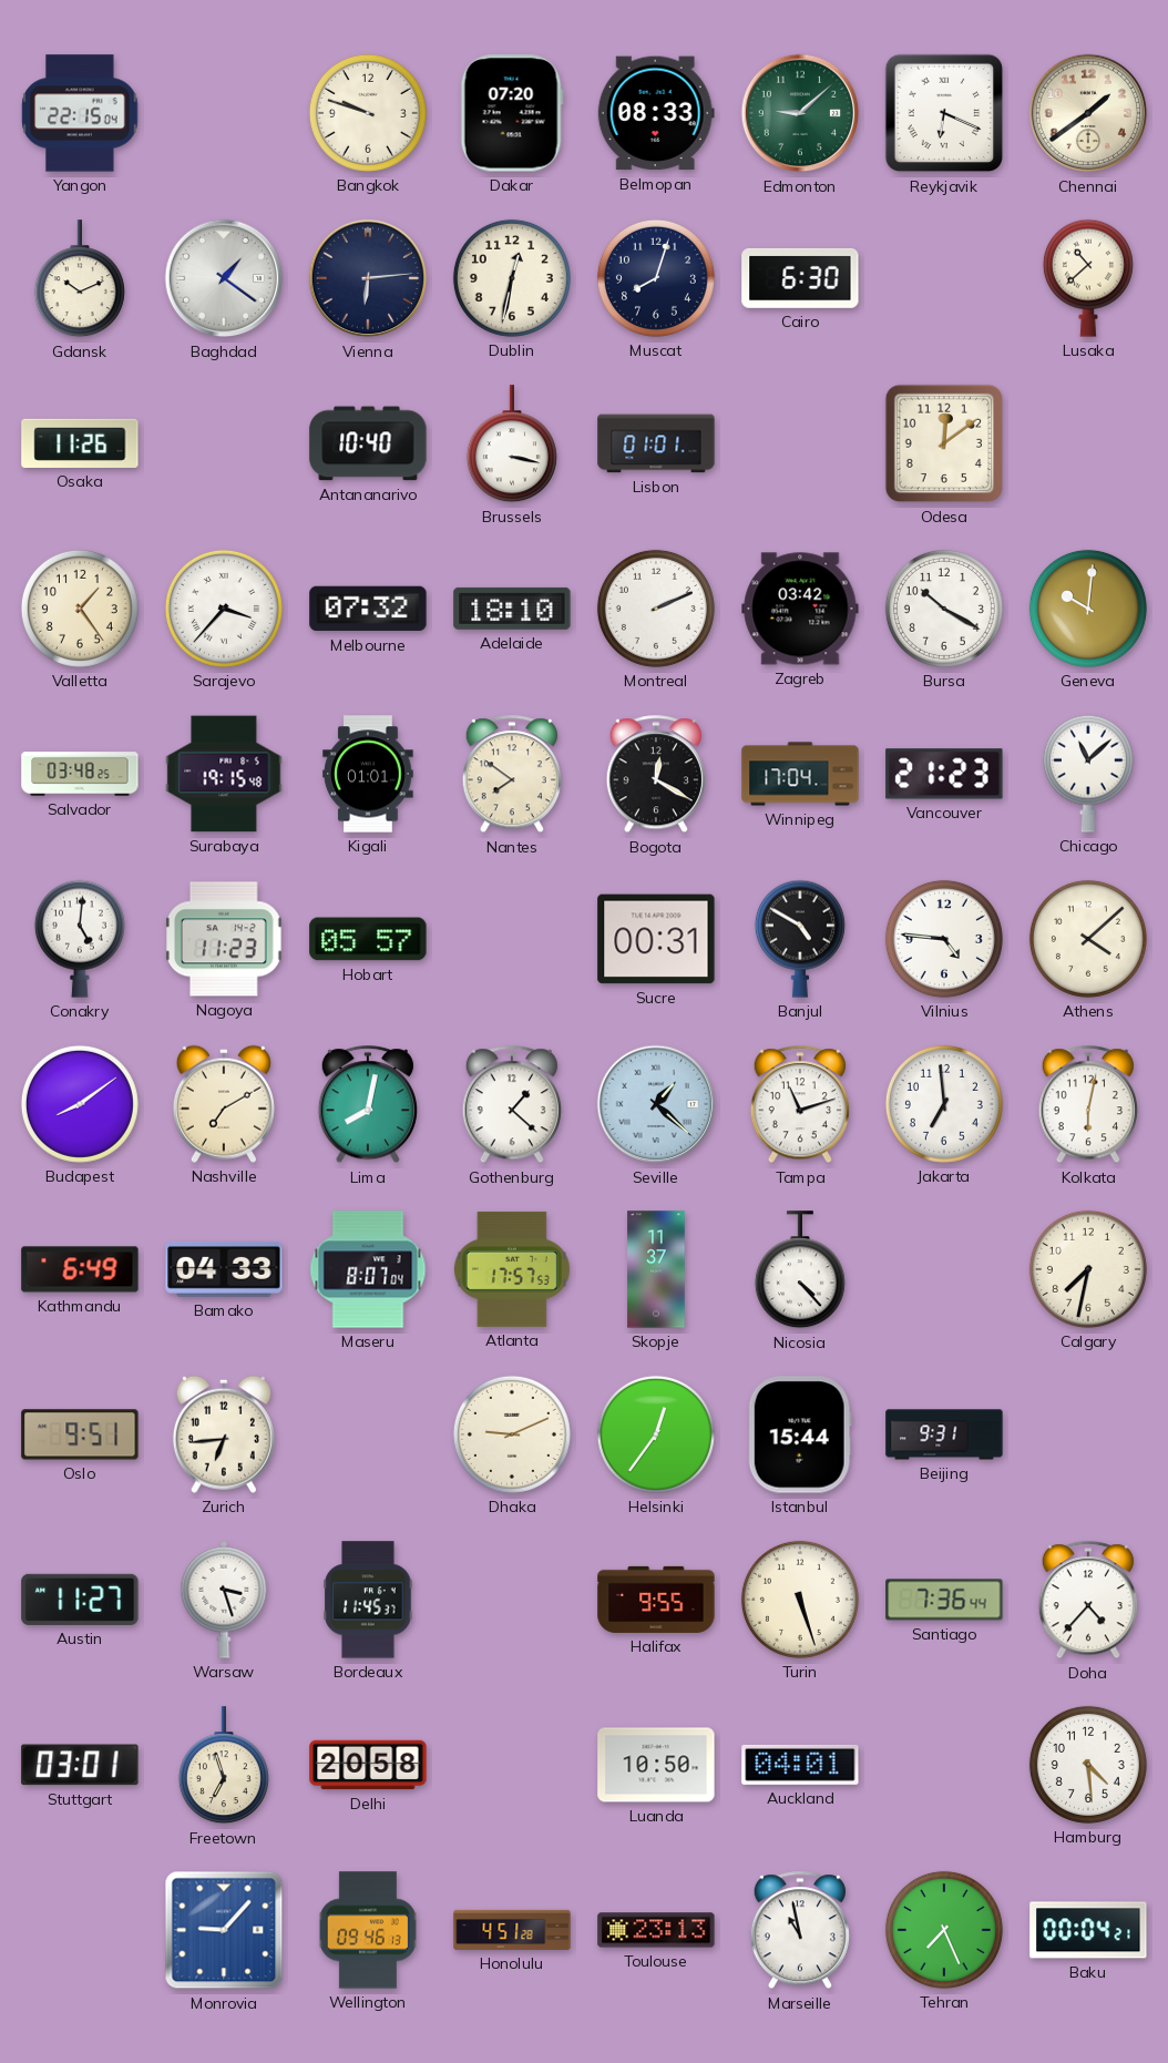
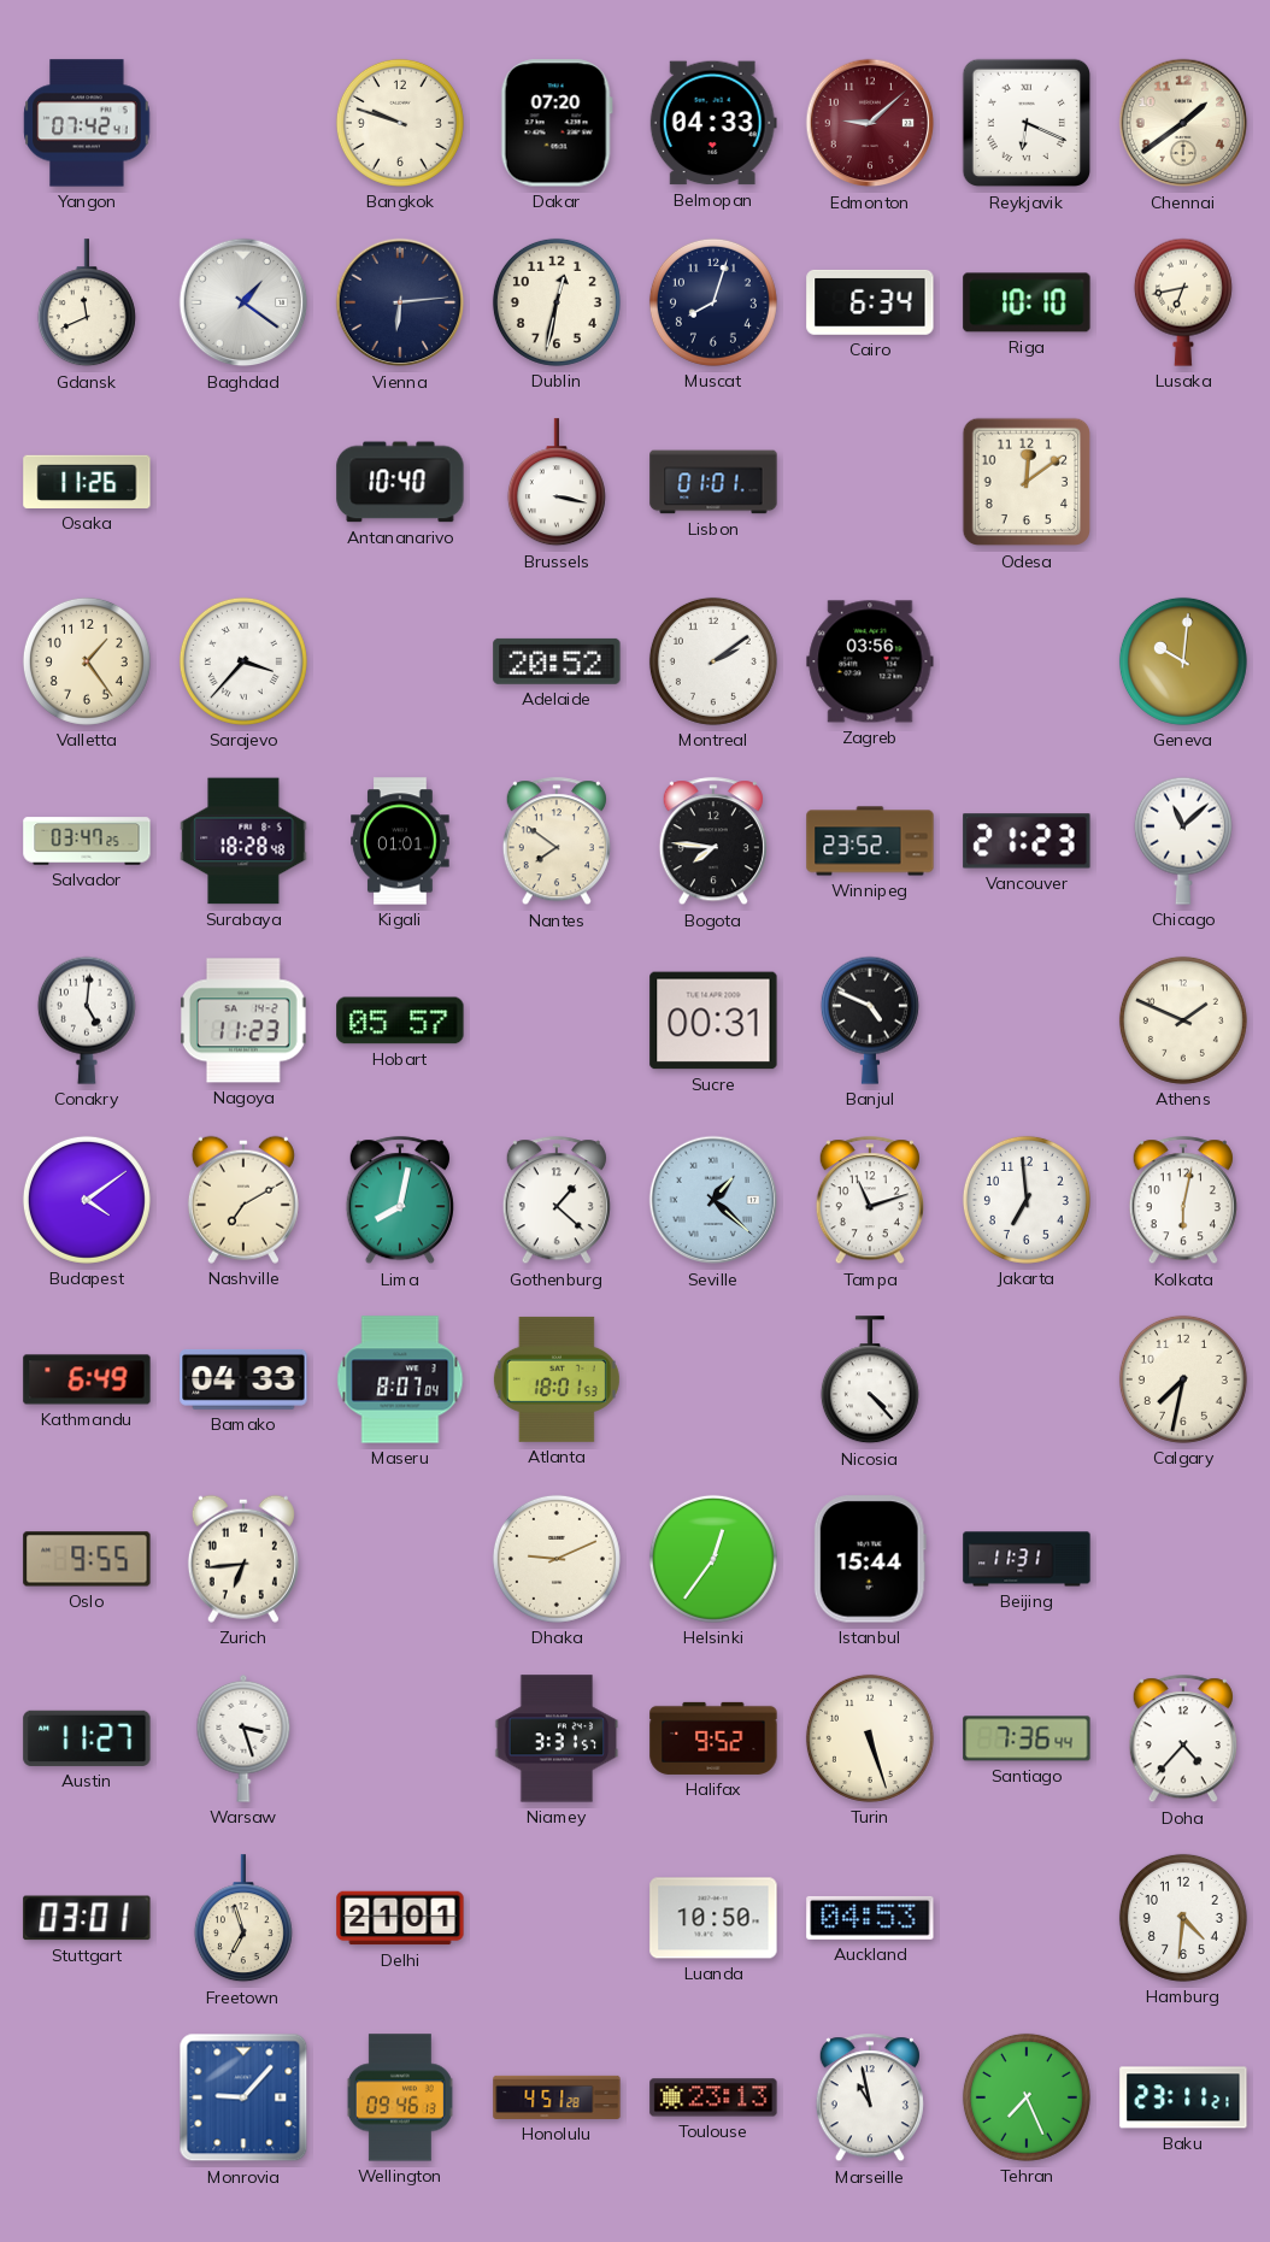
Yangon: 22:15 -> 07:42
Belmopan: 08:33 -> 04:33
Edmonton dial: green -> burgundy
Gdansk: 10:11 -> 11:41
Cairo: 6:30 -> 6:34
Riga: none -> 10:10
Lusaka: 10:38 -> 6:43
Melbourne: 07:32 -> none
Adelaide: 18:10 -> 20:52
Montreal: 2:11 -> 2:09
Zagreb: 03:42 -> 03:56
Bursa: 10:20 -> none
Salvador: 03:48 -> 03:47
Surabaya: 19:15 -> 18:28
Bogota: 12:20 -> 7:46
Winnipeg: 17:04 -> 23:52
Banjul: 4:50 -> 4:49
Vilnius: 4:46 -> none
Athens: 4:08 -> 1:49
Budapest: 8:09 -> 4:09
Atlanta: 17:57 -> 18:01
Skopje: 11:37 -> none
Oslo: 9:51 -> 9:55
Beijing: 9:31 -> 11:31
Bordeaux: 11:45 -> none
Niamey: none -> 3:31
Halifax: 9:55 -> 9:52
Delhi: 20:58 -> 21:01
Auckland: 04:01 -> 04:53
Hamburg: 4:29 -> 4:31
Baku: 00:04 -> 23:11
